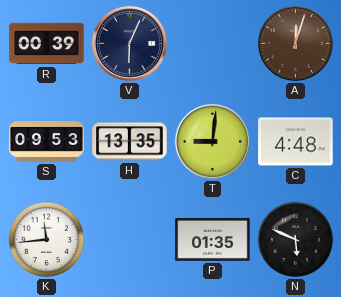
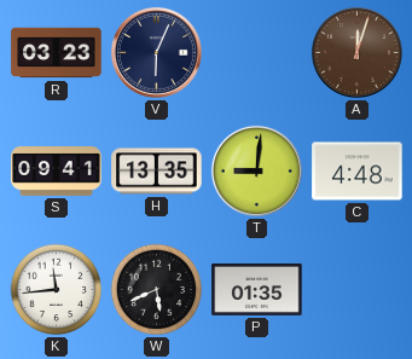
R: 00:39 -> 03:23
S: 09:53 -> 09:41
W: none -> 5:41
N: 5:49 -> none
